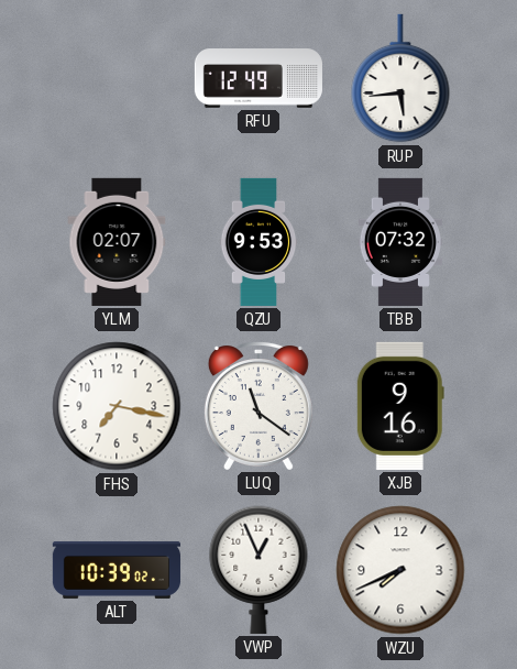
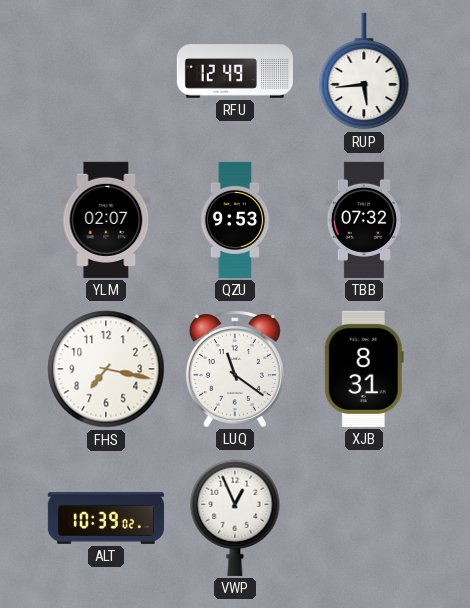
XJB: 9:16 -> 8:31
WZU: 7:41 -> none
